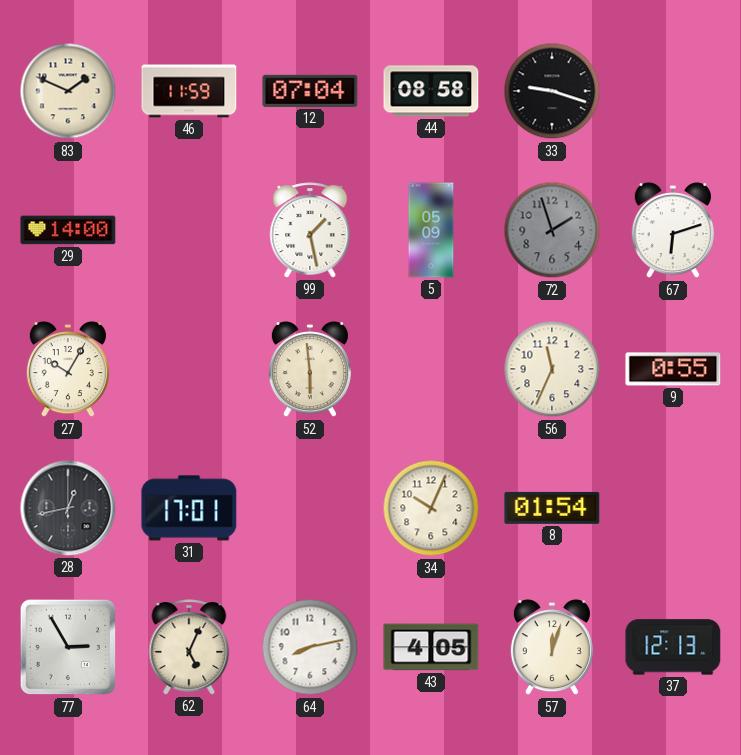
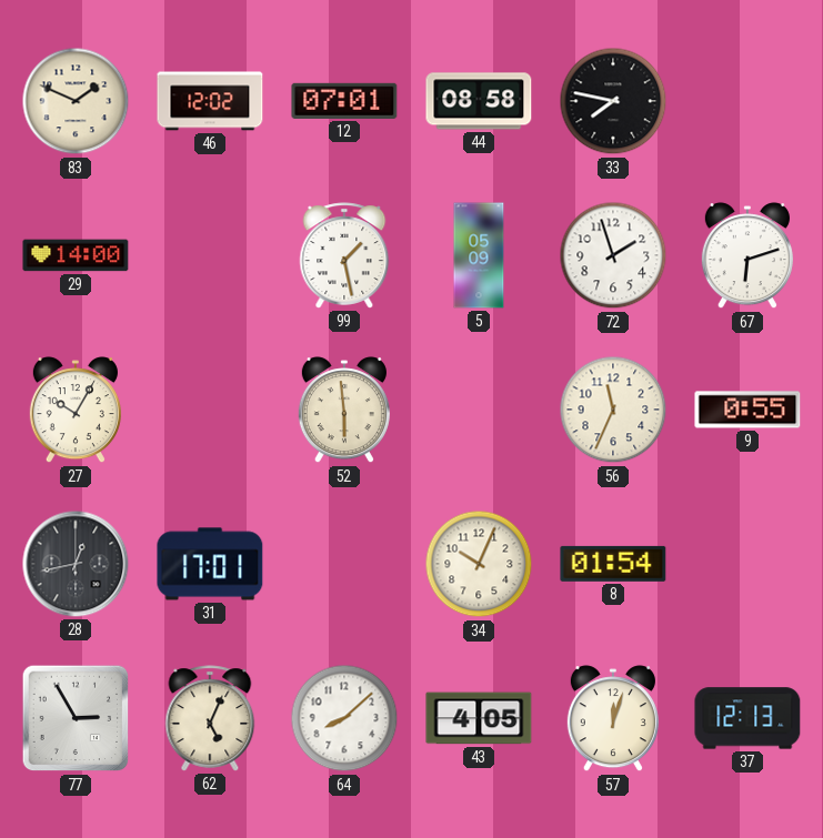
46: 11:59 -> 12:02
12: 07:04 -> 07:01
33: 9:18 -> 7:47
72 dial: grey -> white
64: 8:13 -> 8:08
